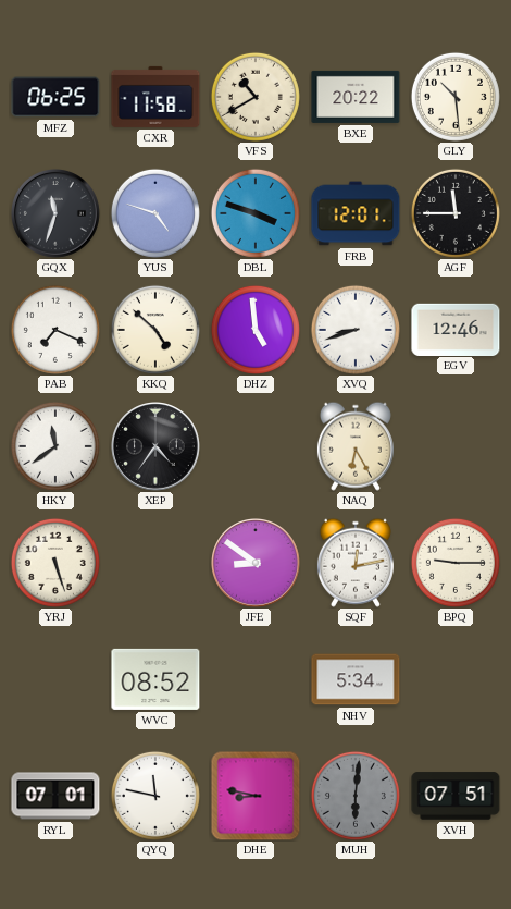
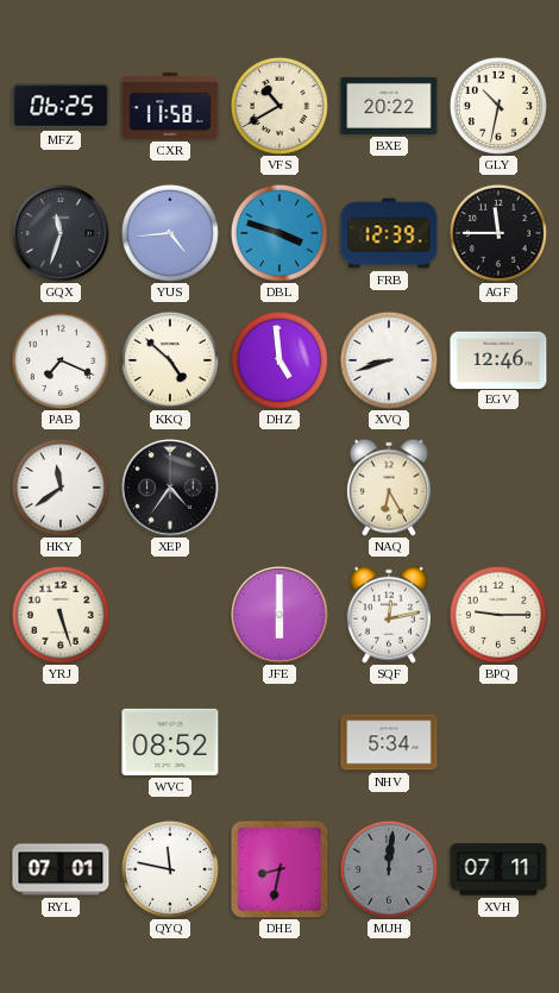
GLY: 10:29 -> 10:32
YUS: 4:48 -> 4:44
FRB: 12:01 -> 12:39
JFE: 8:51 -> 6:00
DHE: 8:47 -> 8:32
MUH: 6:01 -> 12:01
XVH: 07:51 -> 07:11
